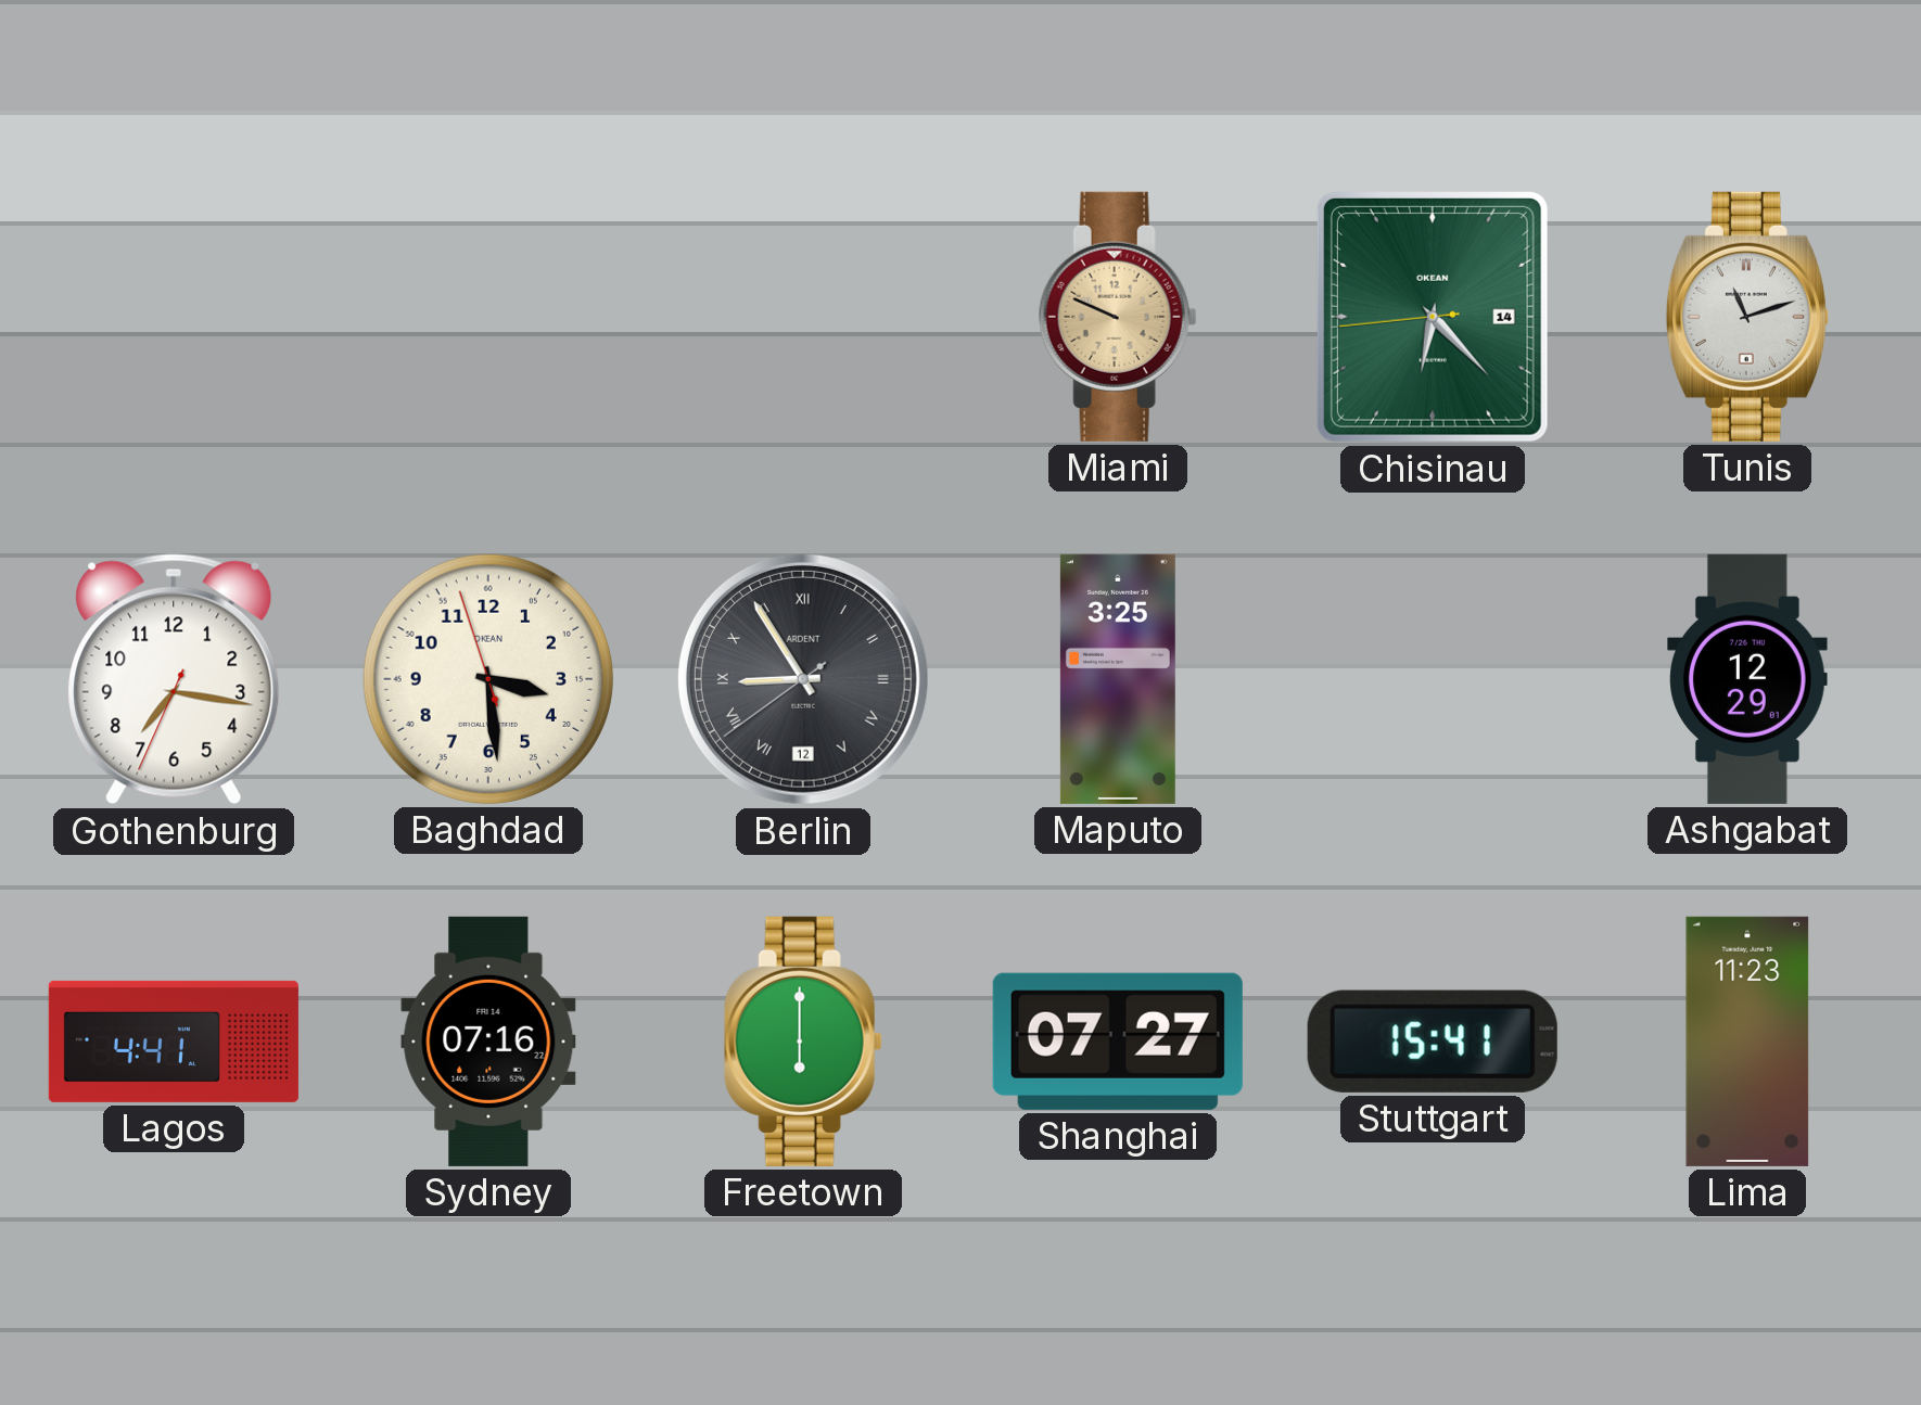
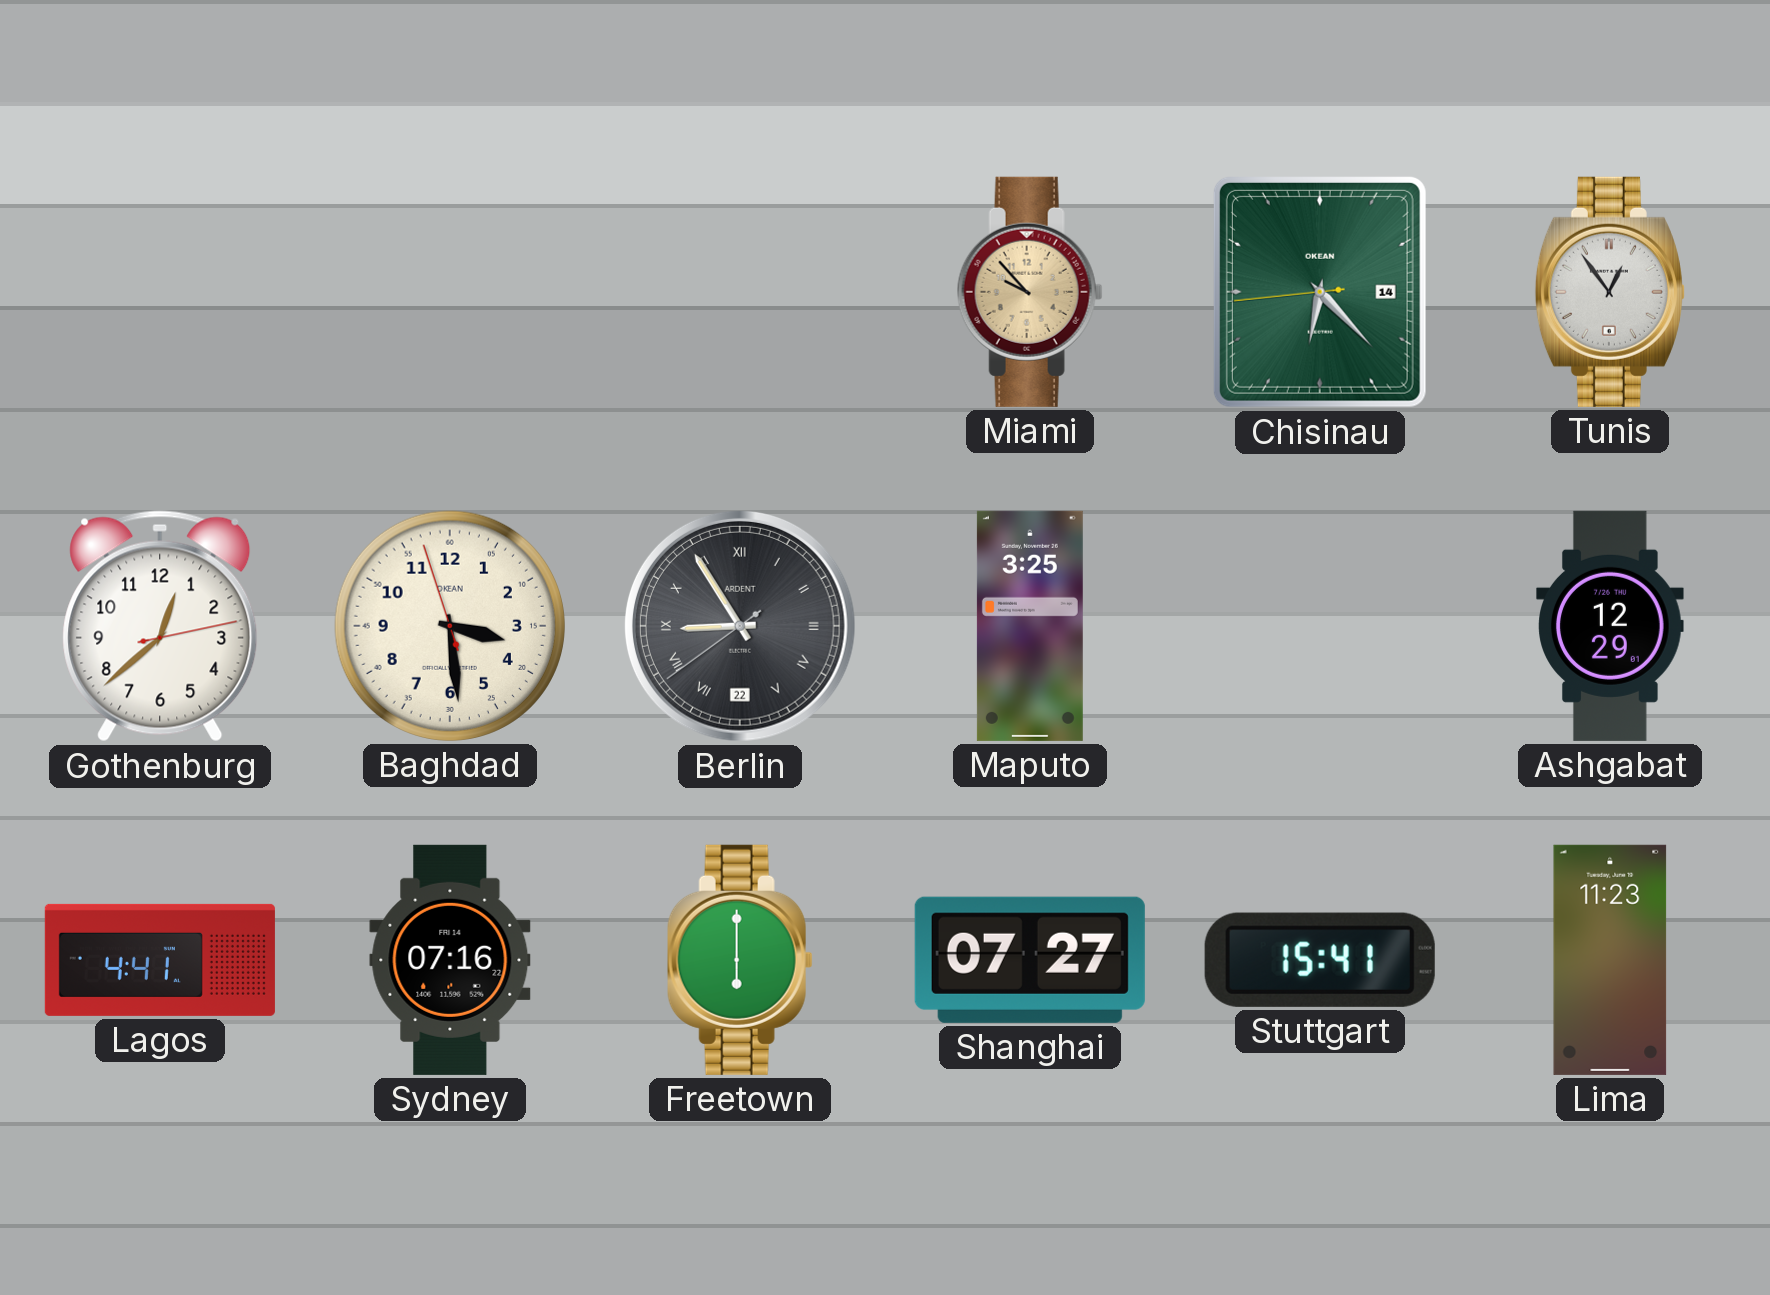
Miami: 9:49 -> 9:53
Tunis: 11:12 -> 12:54
Gothenburg: 7:16 -> 12:38
Berlin date: 12 -> 22
